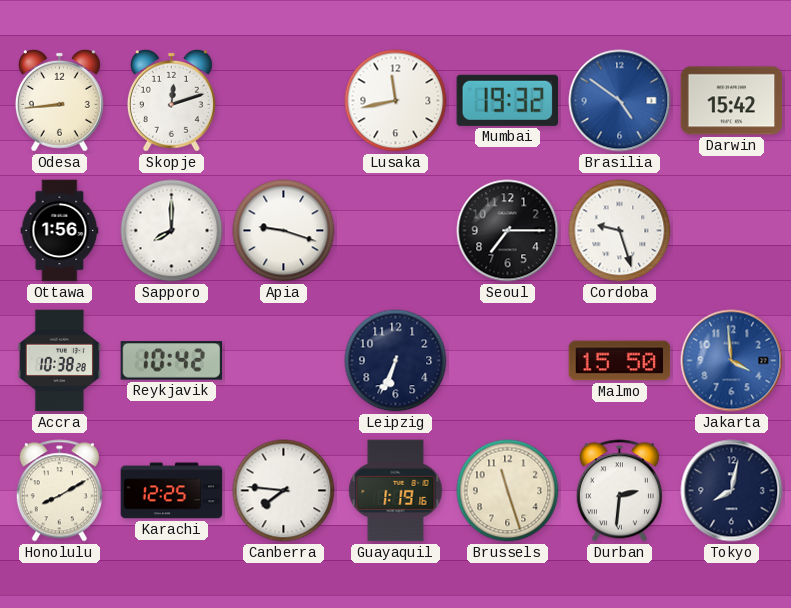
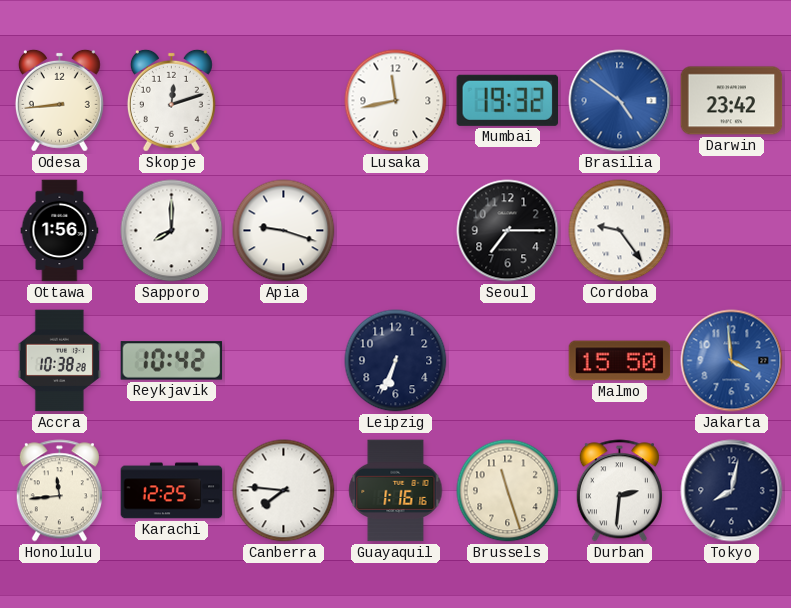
Darwin: 15:42 -> 23:42
Cordoba: 9:27 -> 9:24
Honolulu: 8:10 -> 11:44
Guayaquil: 1:19 -> 1:16
